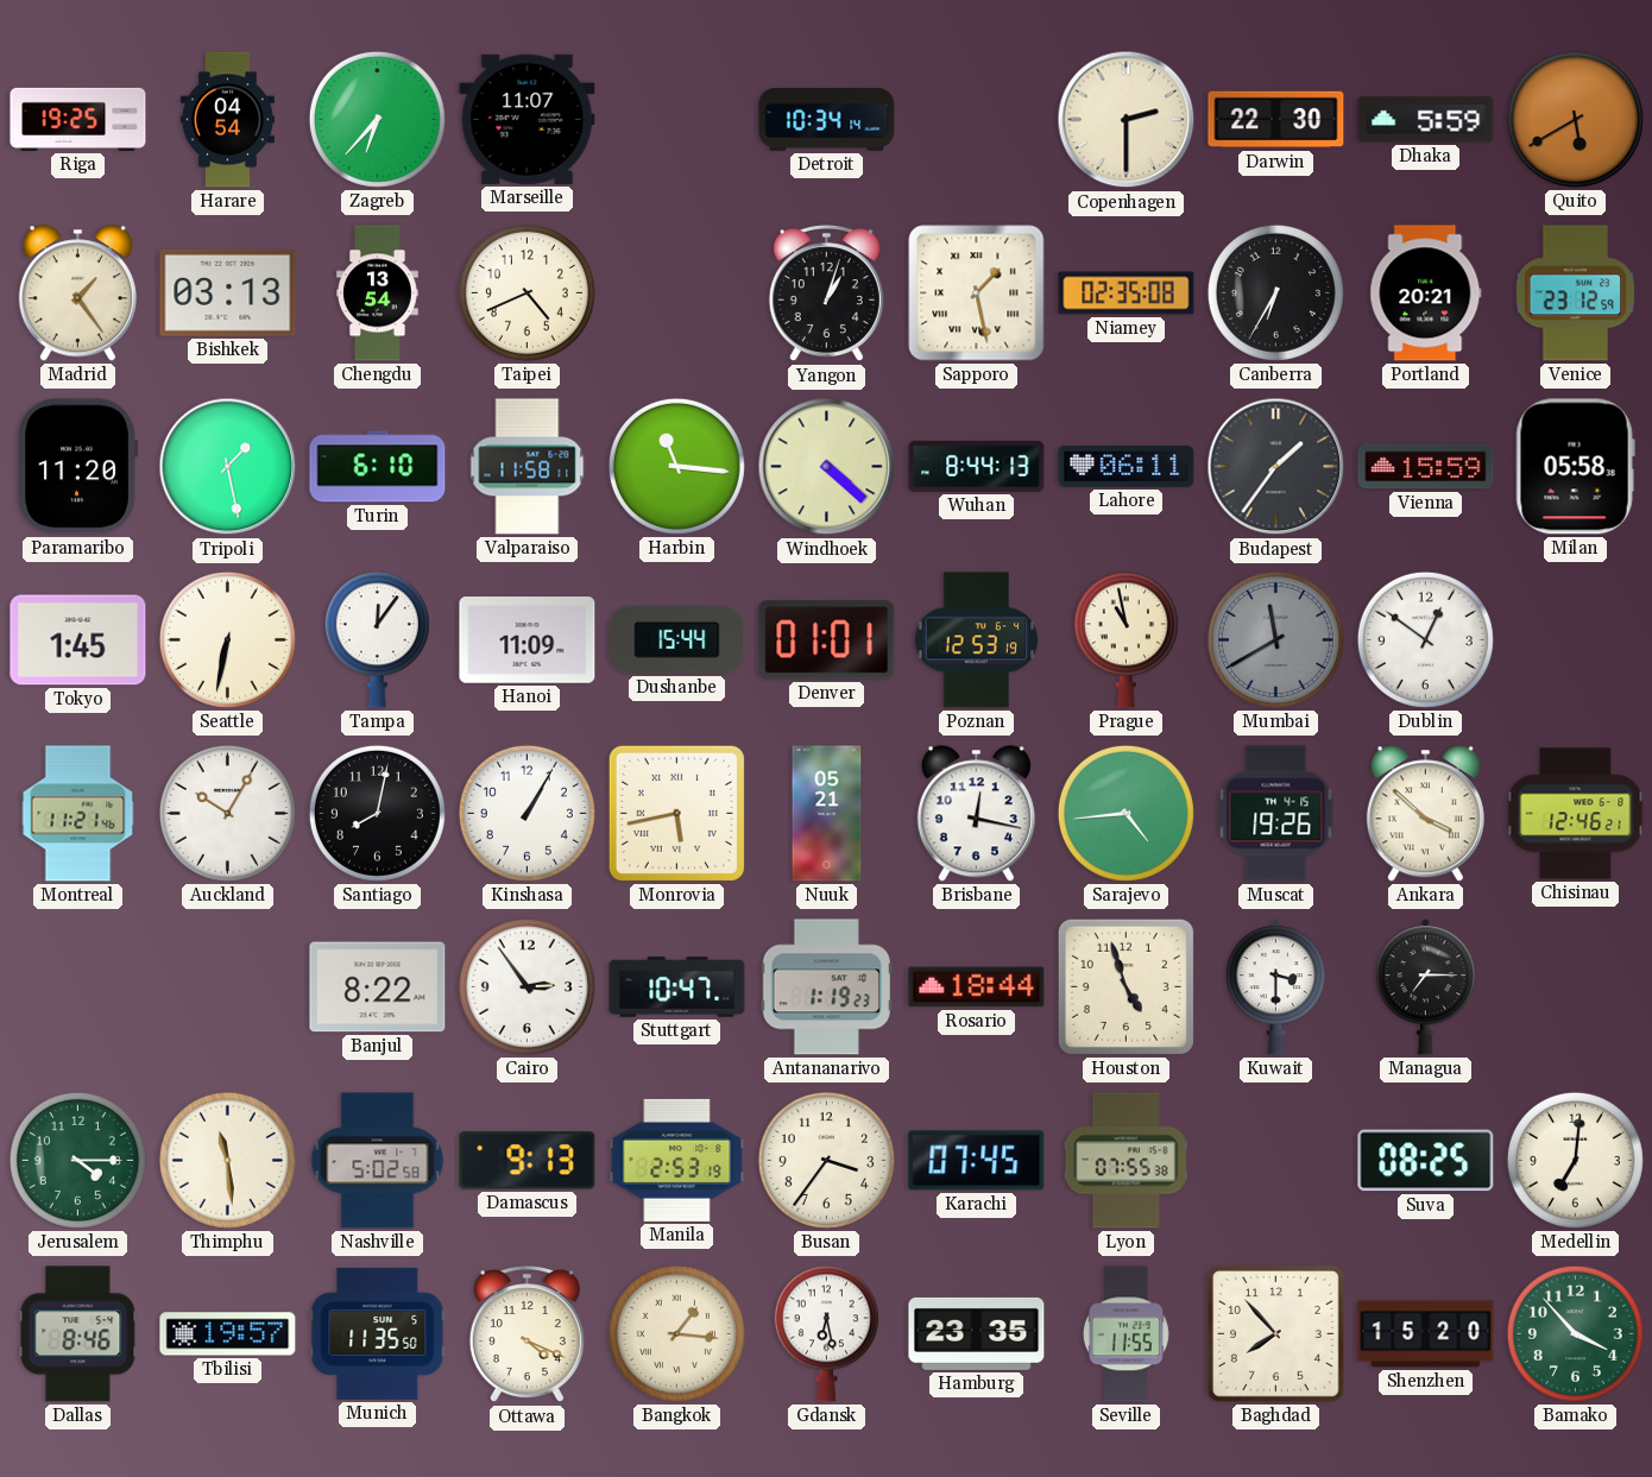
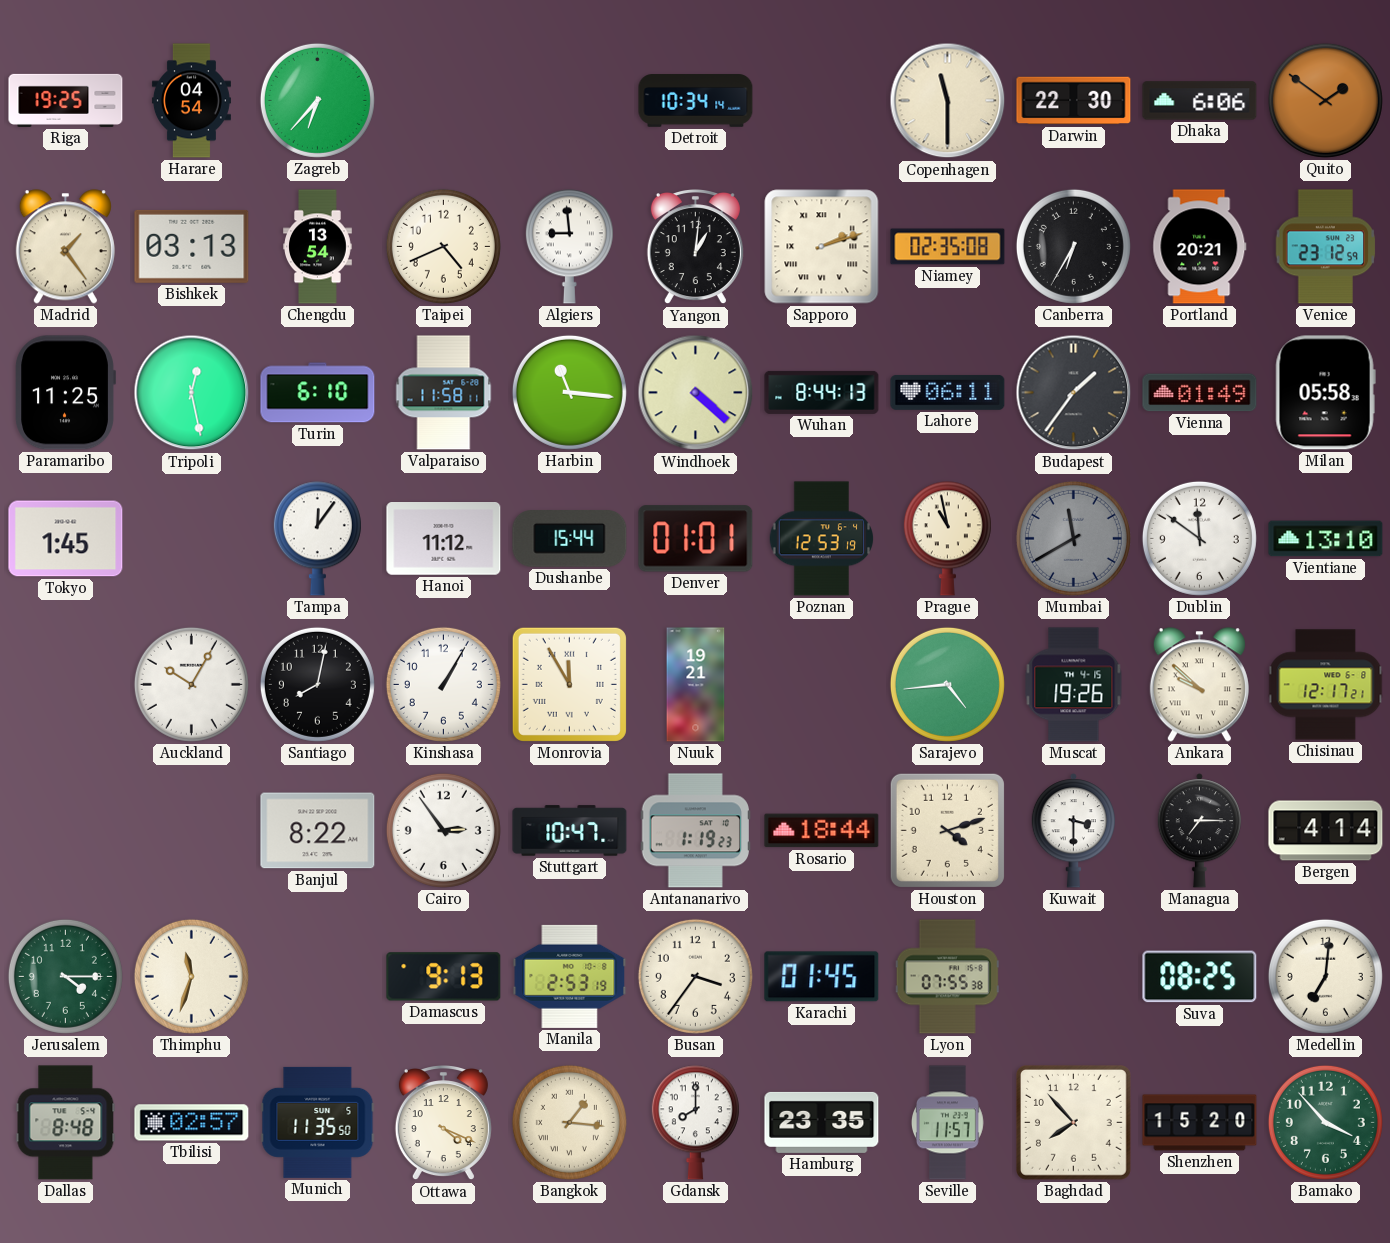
Marseille: 11:07 -> none
Copenhagen: 2:30 -> 11:30
Dhaka: 5:59 -> 6:06
Quito: 5:40 -> 1:51
Algiers: none -> 8:59
Yangon: 1:03 -> 1:01
Sapporo: 1:28 -> 2:12
Paramaribo: 11:20 -> 11:25
Tripoli: 1:28 -> 12:28
Vienna: 15:59 -> 01:49
Seattle: 6:32 -> none
Hanoi: 11:09 -> 11:12
Dublin: 12:51 -> 11:51
Vientiane: none -> 13:10
Montreal: 11:21 -> none
Monrovia: 5:43 -> 11:55
Nuuk: 05:21 -> 19:21
Brisbane: 12:17 -> none
Ankara: 3:52 -> 9:52
Chisinau: 12:46 -> 12:17
Houston: 4:57 -> 4:12
Bergen: none -> 4:14
Thimphu: 11:29 -> 11:33
Nashville: 5:02 -> none
Karachi: 07:45 -> 01:45
Dallas: 8:46 -> 8:48
Tbilisi: 19:57 -> 02:57
Gdansk: 6:28 -> 8:00
Seville: 11:55 -> 11:57
